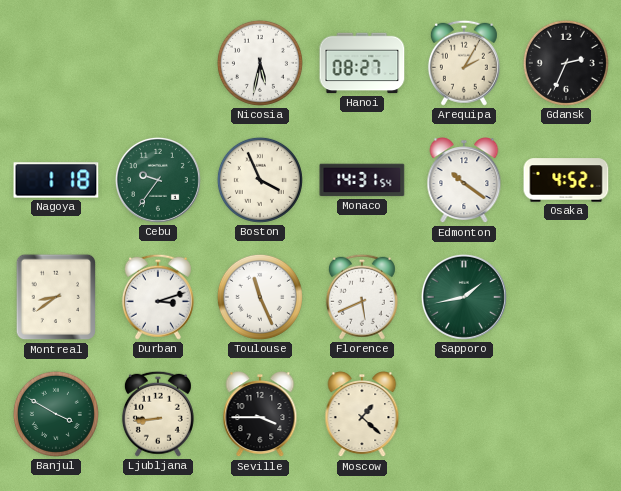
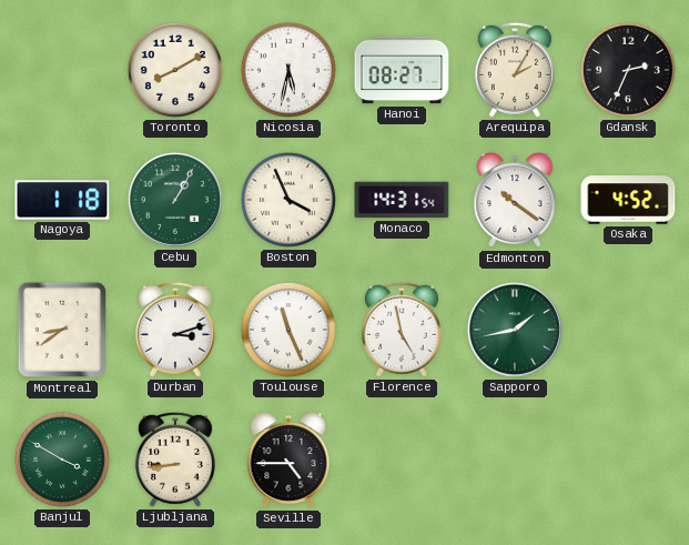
Toronto: none -> 8:10
Cebu: 9:36 -> 1:05
Florence: 5:41 -> 4:58
Seville: 3:45 -> 4:45
Moscow: 1:22 -> none
